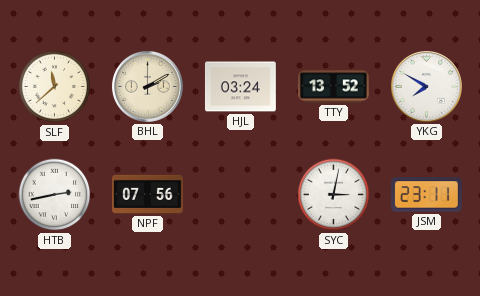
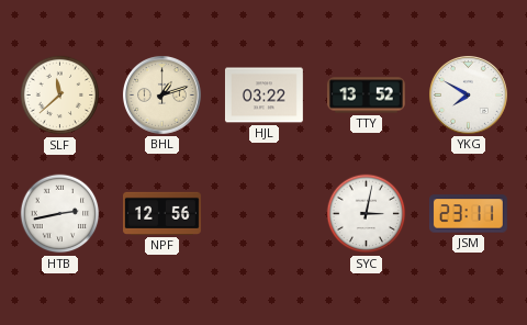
BHL: 2:10 -> 1:12
HJL: 03:24 -> 03:22
NPF: 07:56 -> 12:56
